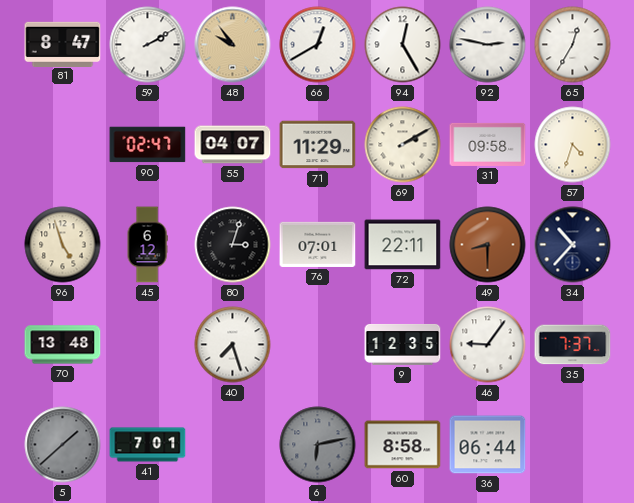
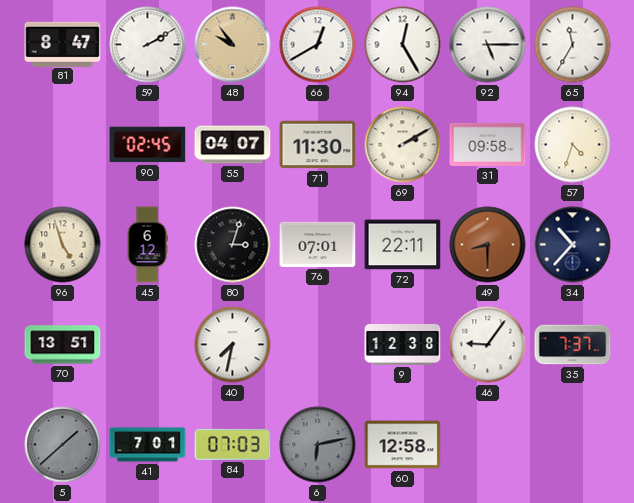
92: 2:47 -> 5:15
65: 12:35 -> 11:35
90: 02:47 -> 02:45
71: 11:29 -> 11:30
70: 13:48 -> 13:51
40: 7:27 -> 7:32
9: 12:35 -> 12:38
84: none -> 07:03
60: 8:58 -> 12:58
36: 06:44 -> none
